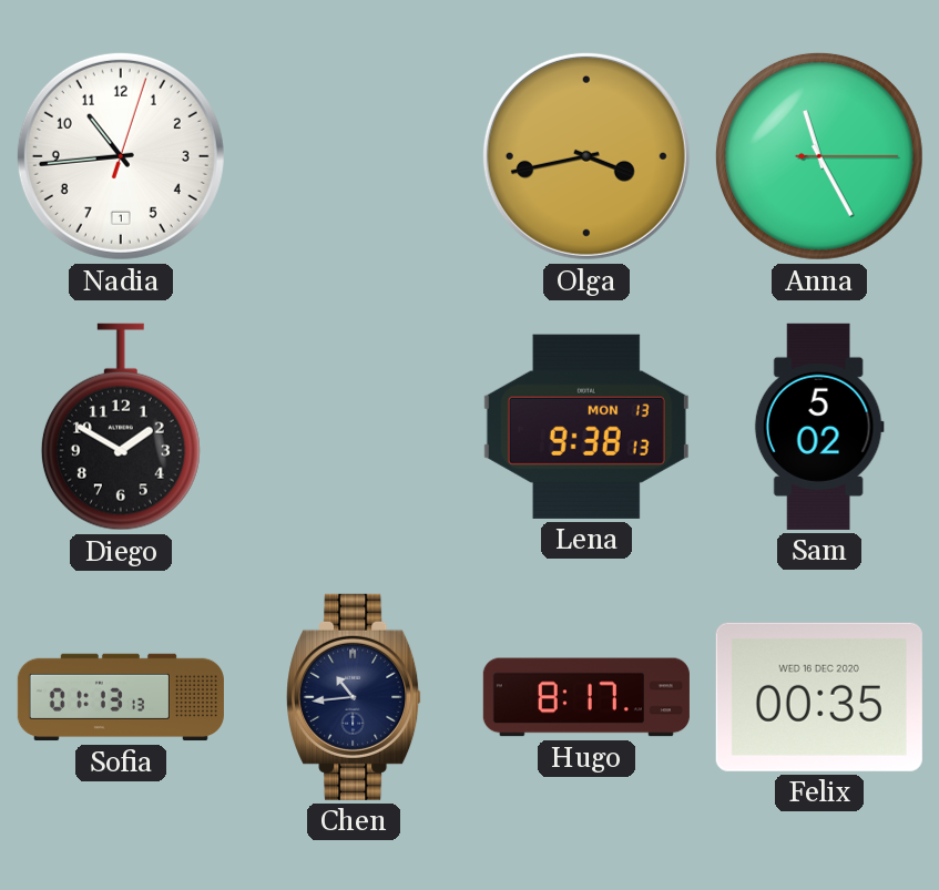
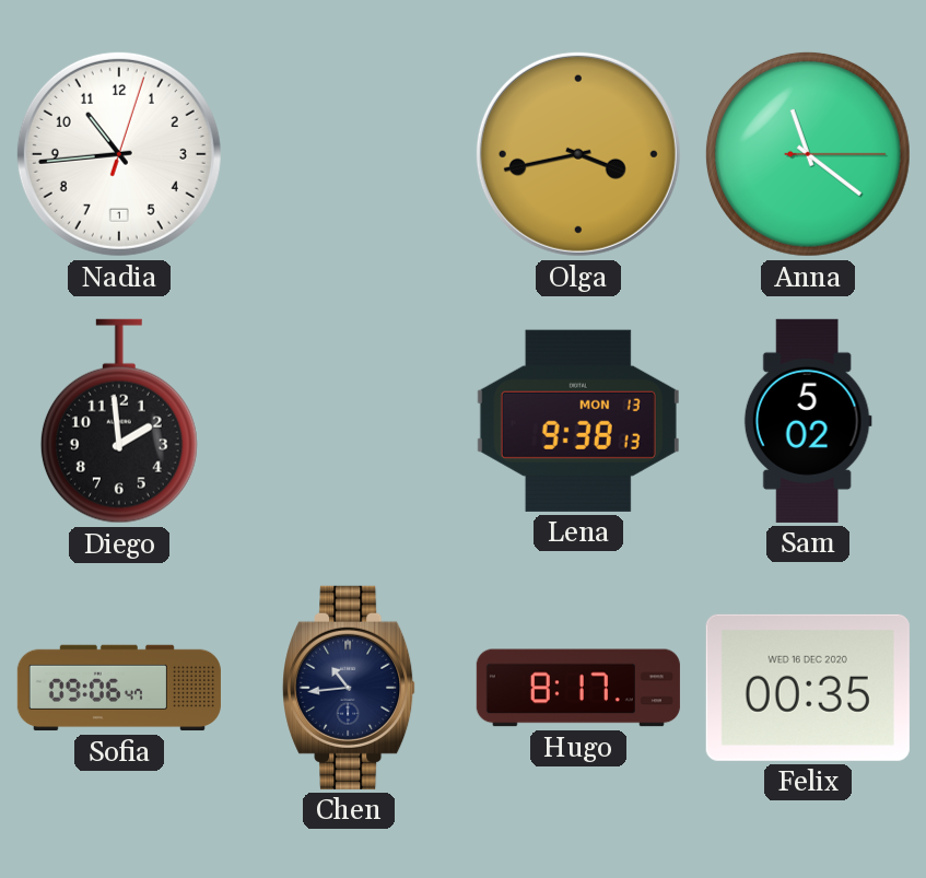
Anna: 11:25 -> 11:21
Diego: 1:50 -> 1:59
Sofia: 01:13 -> 09:06
